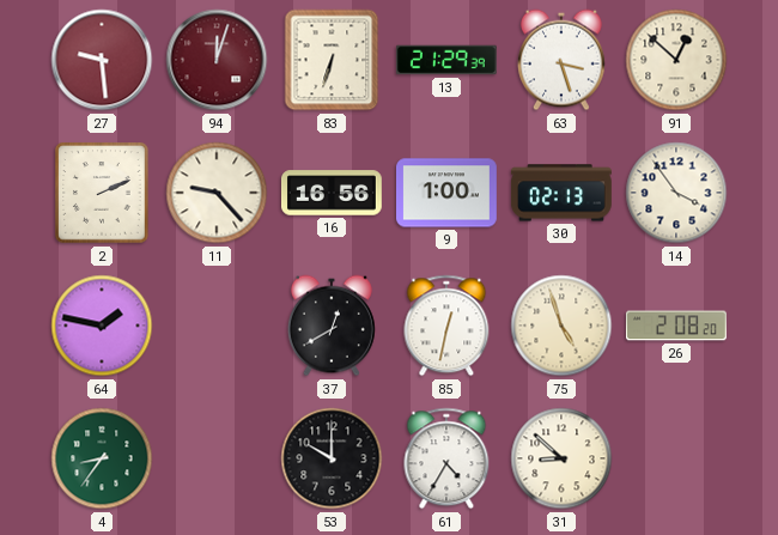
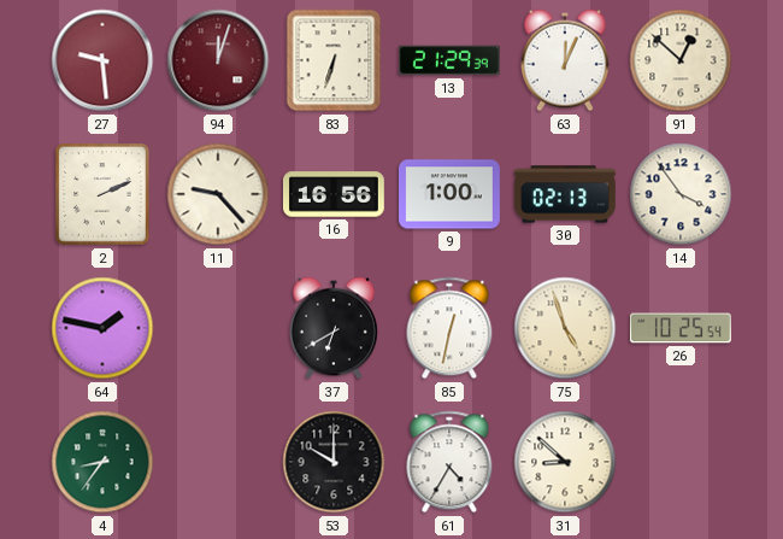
63: 3:27 -> 12:04
37: 12:40 -> 6:40
26: 2:08 -> 10:25
